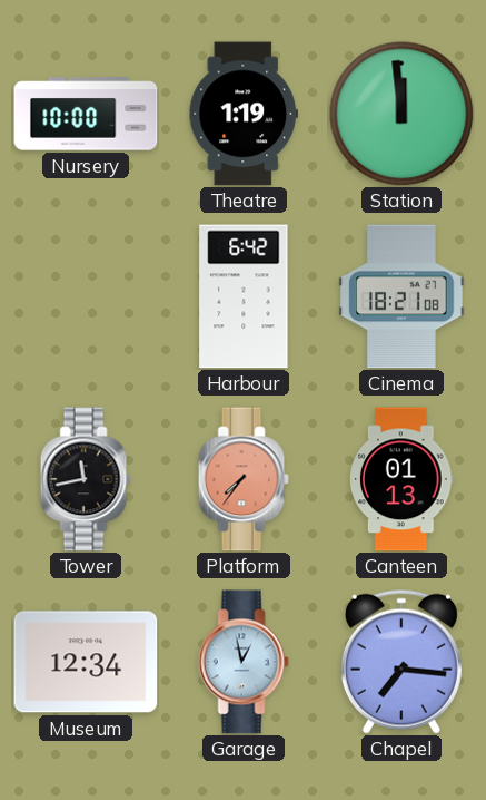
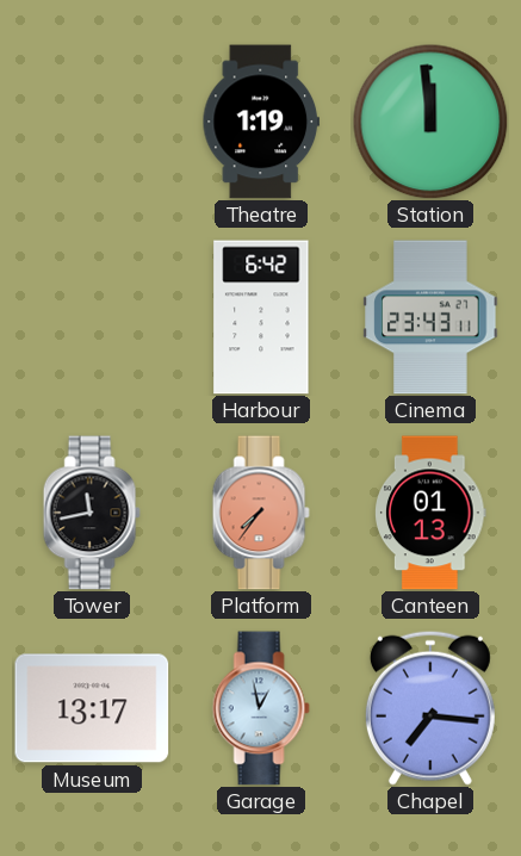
Nursery: 10:00 -> none
Cinema: 18:21 -> 23:43
Museum: 12:34 -> 13:17
